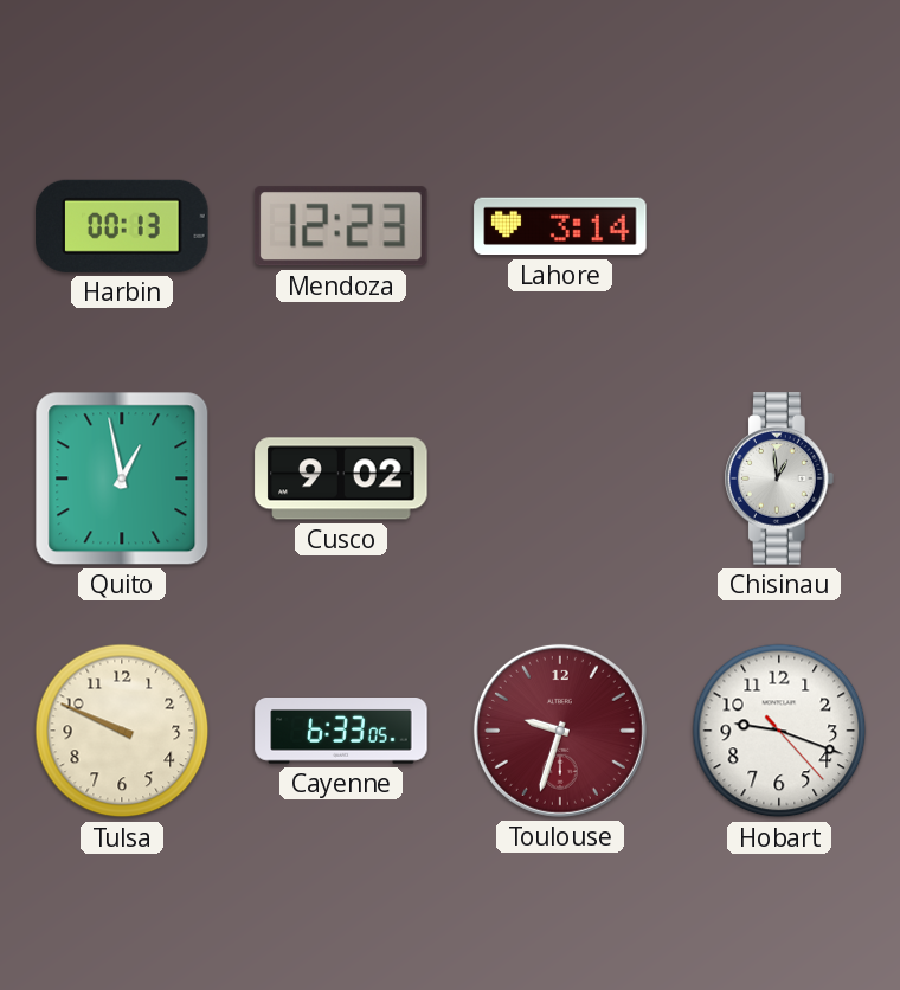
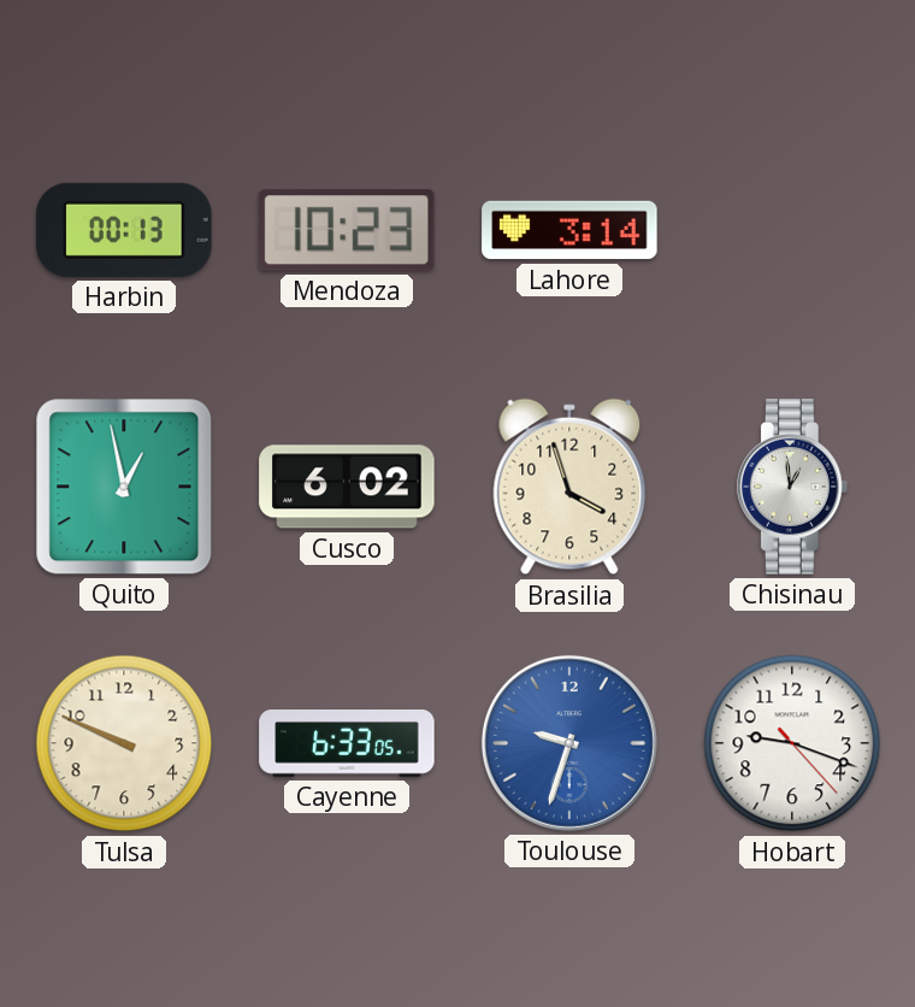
Mendoza: 12:23 -> 10:23
Cusco: 9:02 -> 6:02
Brasilia: none -> 3:57
Toulouse dial: burgundy -> blue
